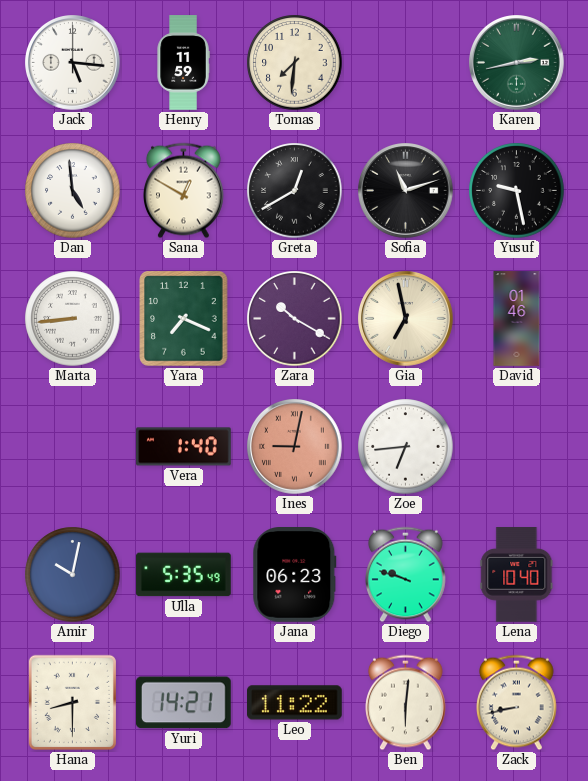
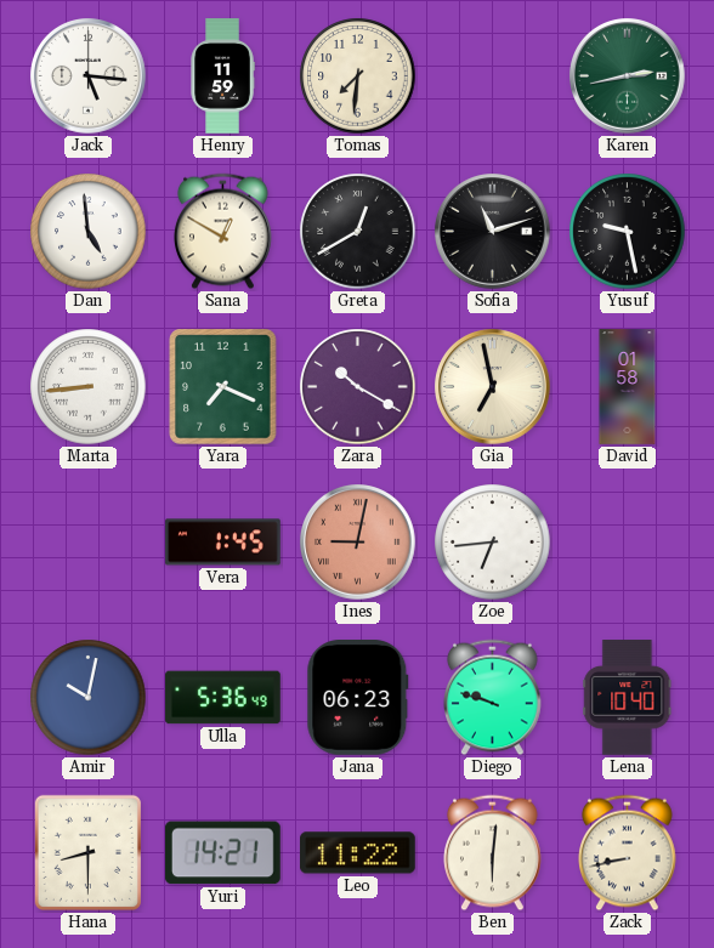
David: 01:46 -> 01:58
Vera: 1:40 -> 1:45
Ulla: 5:35 -> 5:36
